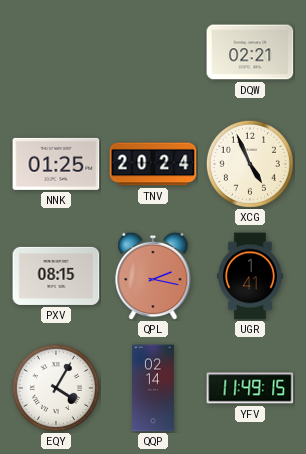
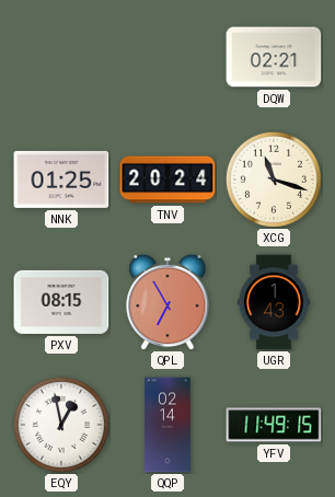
XCG: 4:56 -> 11:18
QPL: 2:17 -> 6:55
UGR: 1:41 -> 1:43
EQY: 4:05 -> 12:58
